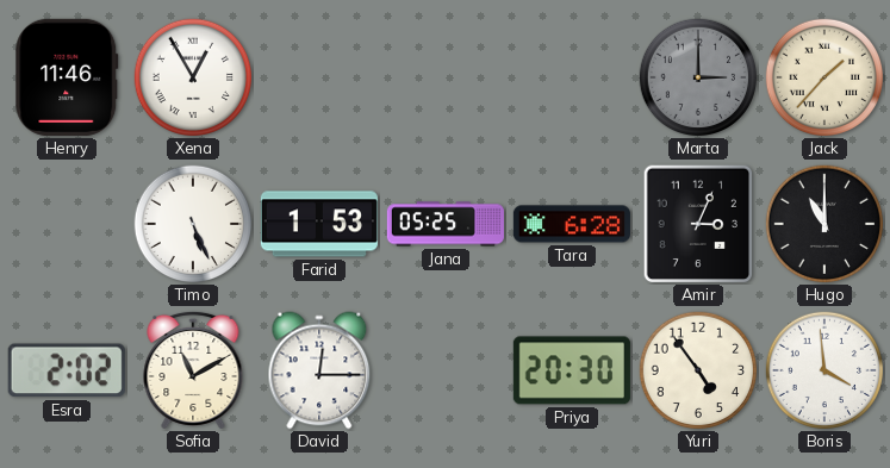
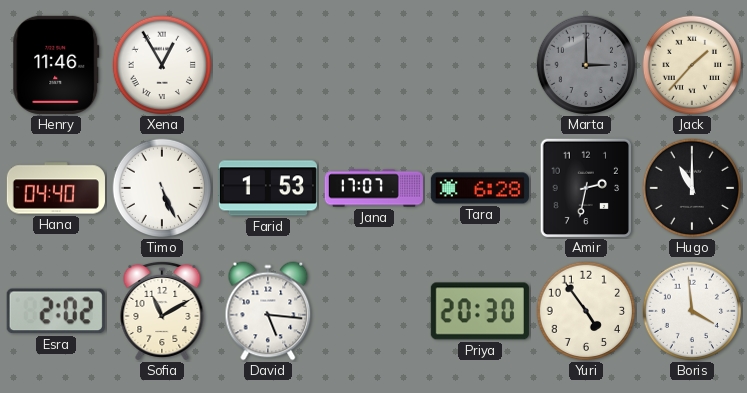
Hana: none -> 04:40
Jana: 05:25 -> 17:07
Amir: 3:04 -> 2:32
David: 12:15 -> 5:16
